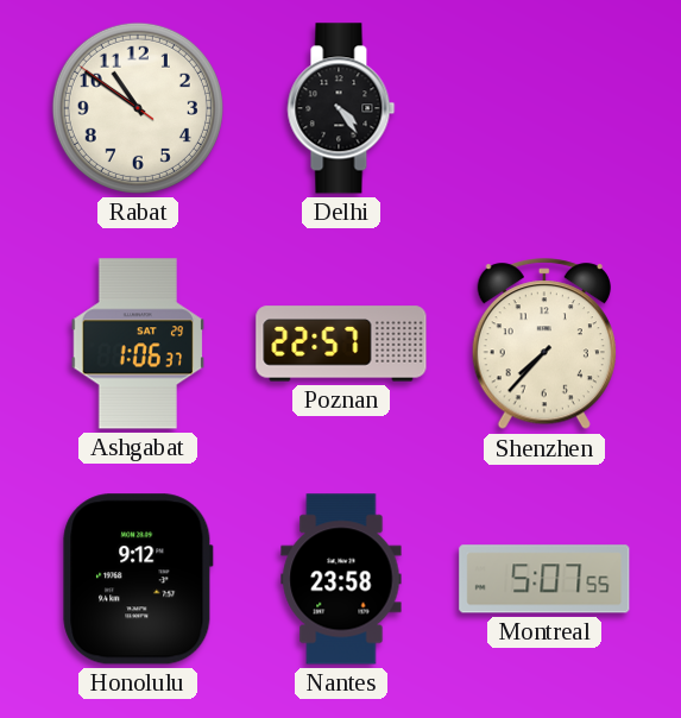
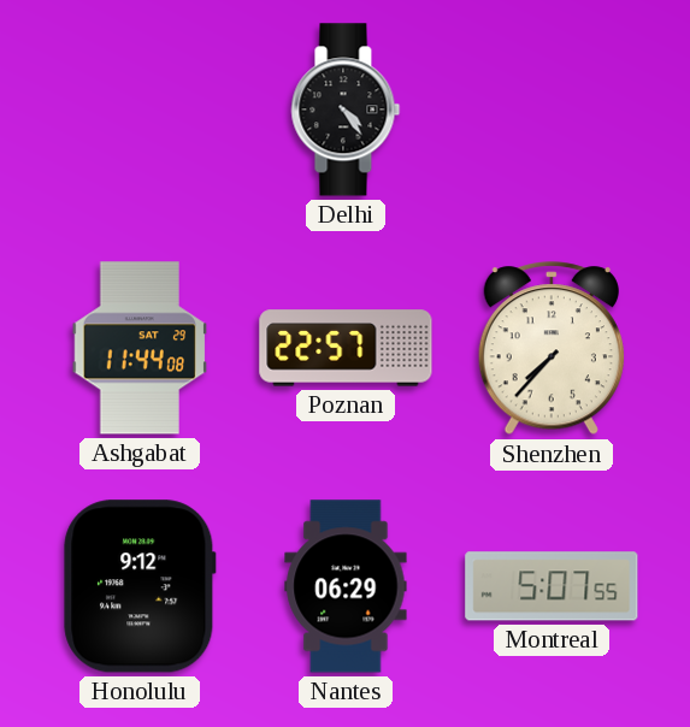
Rabat: 10:50 -> none
Ashgabat: 1:06 -> 11:44
Nantes: 23:58 -> 06:29
